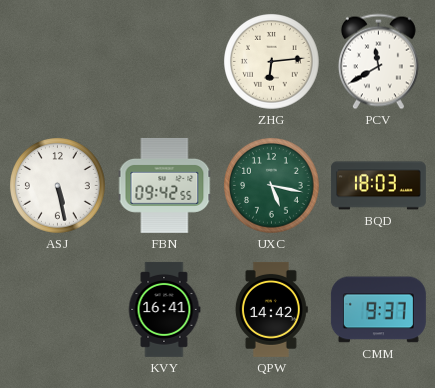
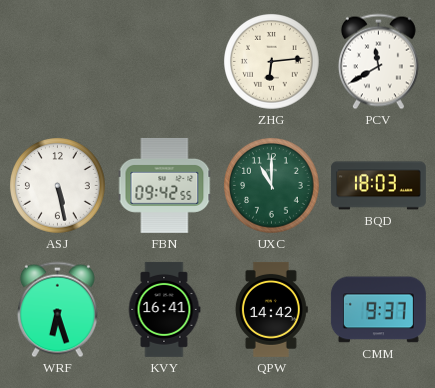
UXC: 5:17 -> 11:00
WRF: none -> 6:27
